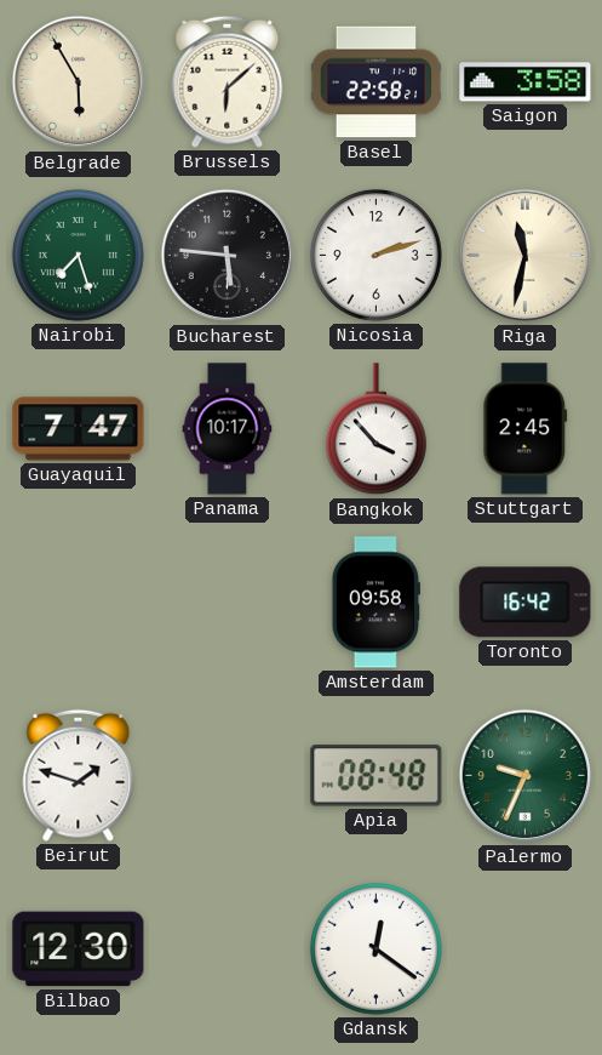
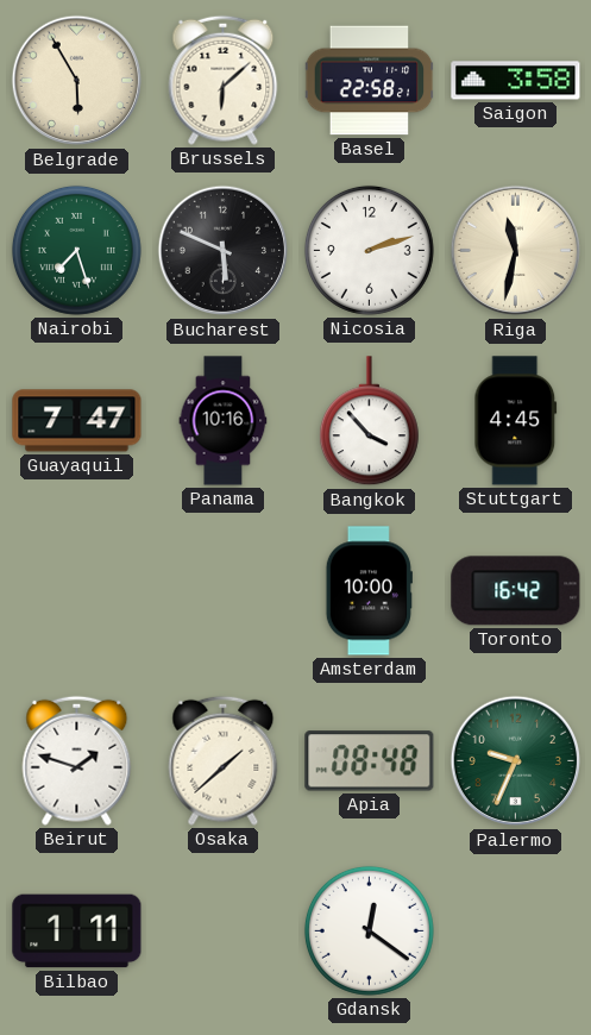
Bucharest: 5:46 -> 5:49
Panama: 10:17 -> 10:16
Stuttgart: 2:45 -> 4:45
Amsterdam: 09:58 -> 10:00
Osaka: none -> 1:38
Bilbao: 12:30 -> 1:11
